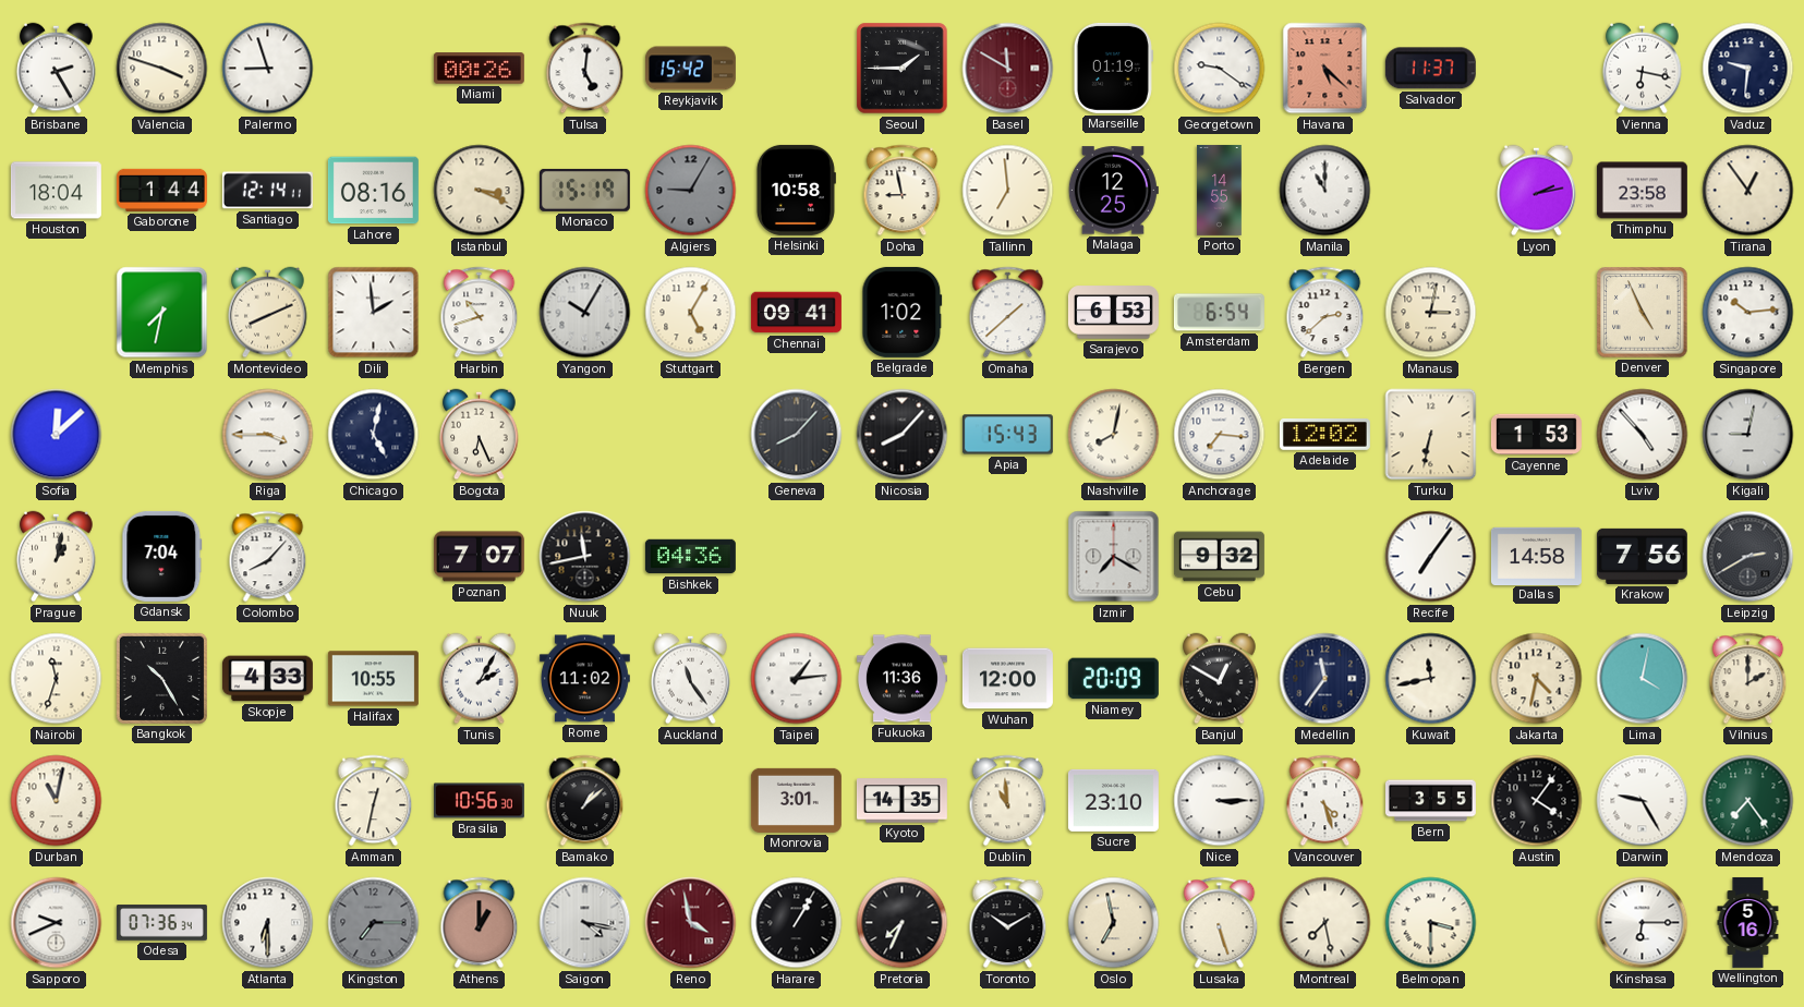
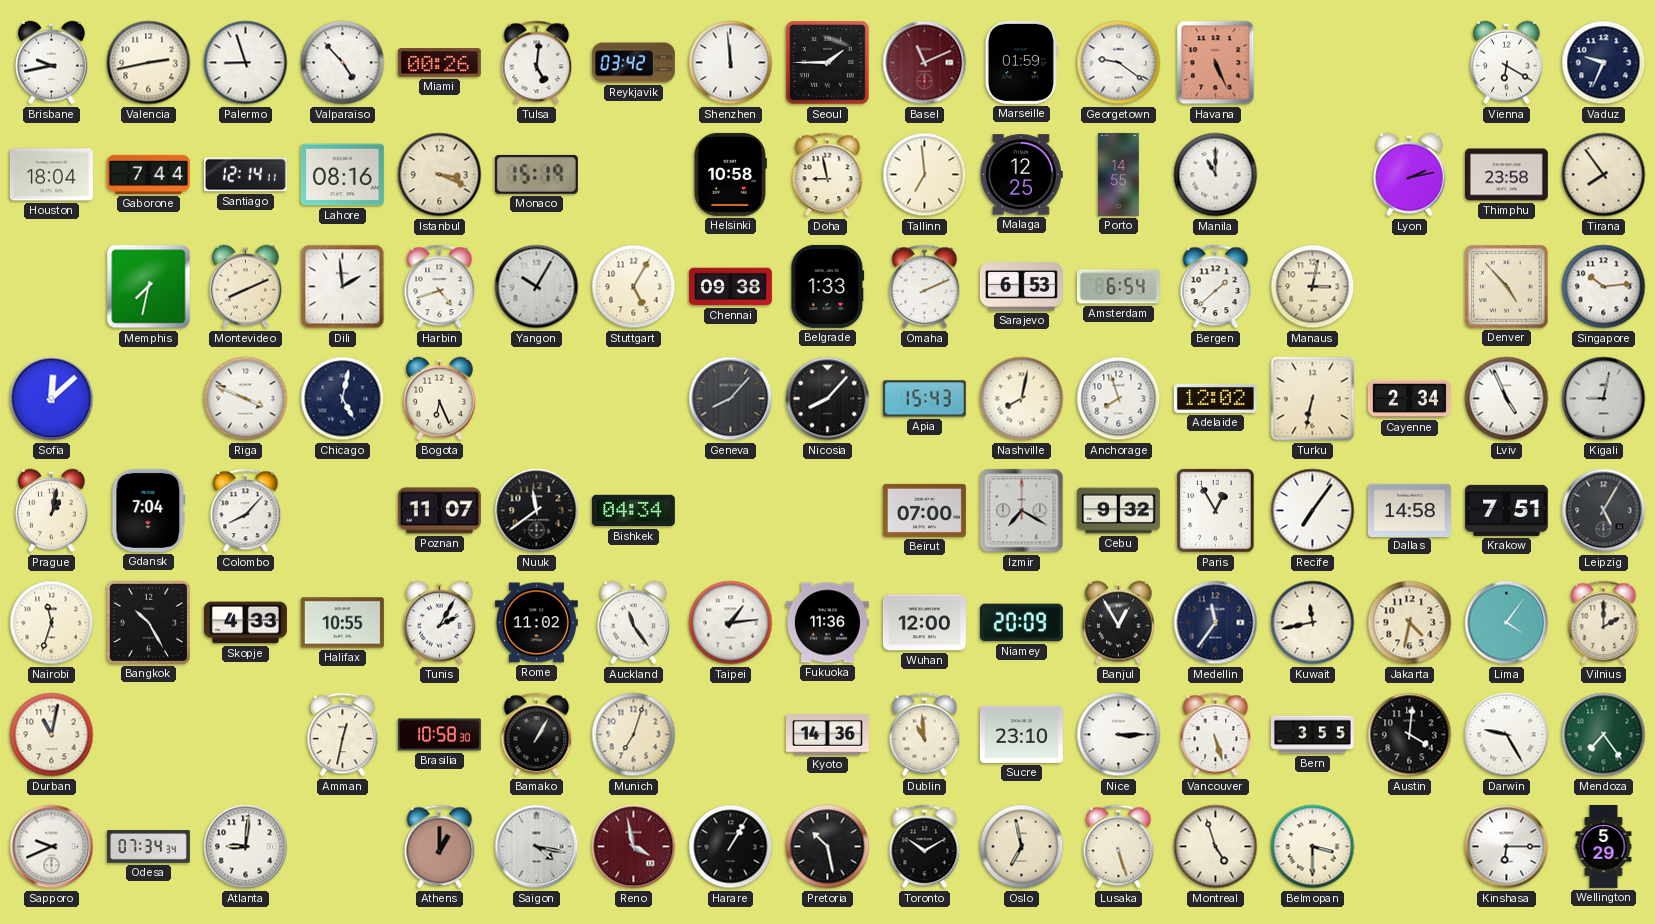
Brisbane: 2:25 -> 9:43
Valencia: 3:48 -> 2:43
Valparaiso: none -> 4:53
Reykjavik: 15:42 -> 03:42
Shenzhen: none -> 11:59
Basel: 11:50 -> 11:11
Marseille: 01:19 -> 01:59
Havana: 5:22 -> 5:26
Salvador: 11:37 -> none
Vienna: 6:17 -> 6:20
Vaduz: 9:31 -> 9:34
Gaborone: 1:44 -> 7:44
Algiers: 9:05 -> none
Tirana: 12:54 -> 7:54
Harbin: 10:42 -> 4:42
Chennai: 09:41 -> 09:38
Belgrade: 1:02 -> 1:33
Omaha: 1:38 -> 2:11
Bergen: 2:38 -> 1:38
Denver: 4:56 -> 4:53
Riga: 3:45 -> 3:49
Anchorage: 7:16 -> 7:57
Cayenne: 1:53 -> 2:34
Lviv: 4:53 -> 4:56
Poznan: 7:07 -> 11:07
Nuuk: 11:43 -> 11:39
Bishkek: 04:36 -> 04:34
Beirut: none -> 07:00
Paris: none -> 12:55
Krakow: 7:56 -> 7:51
Leipzig: 2:40 -> 5:05
Banjul: 12:50 -> 12:55
Lima: 4:02 -> 4:06
Brasilia: 10:56 -> 10:58
Bamako: 1:08 -> 1:05
Munich: none -> 7:03
Monrovia: 3:01 -> none
Kyoto: 14:35 -> 14:36
Vancouver: 4:27 -> 5:27
Austin: 4:06 -> 4:01
Odesa: 07:36 -> 07:34
Atlanta: 6:30 -> 9:01
Kingston: 7:15 -> none
Pretoria: 7:34 -> 10:28
Montreal: 7:28 -> 4:57
Wellington: 5:16 -> 5:29
